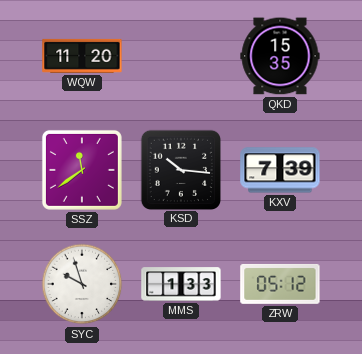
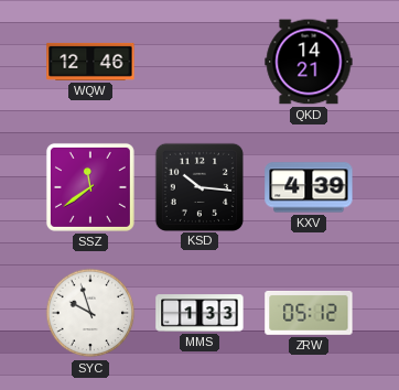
WQW: 11:20 -> 12:46
QKD: 15:35 -> 14:21
KXV: 7:39 -> 4:39
